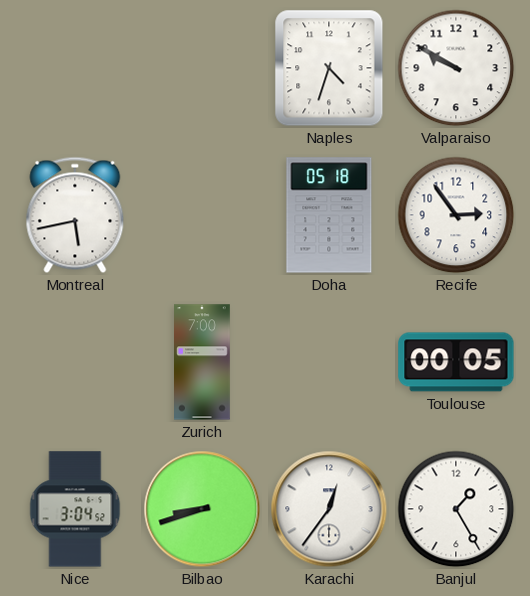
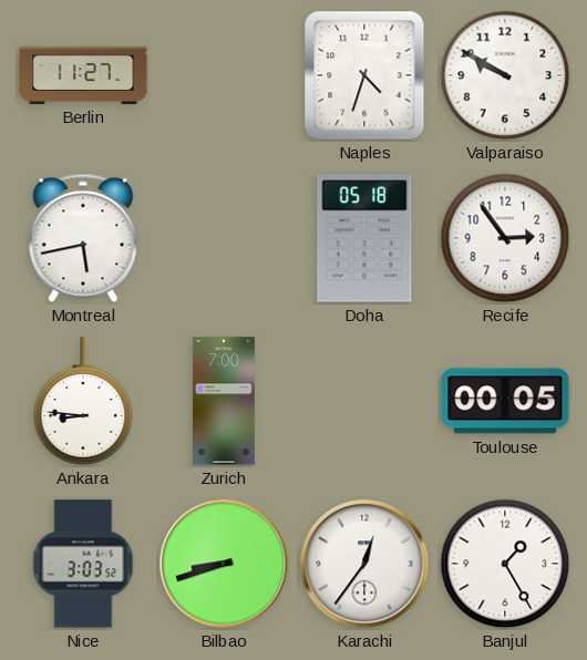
Berlin: none -> 11:27
Ankara: none -> 8:46
Nice: 3:04 -> 3:03
